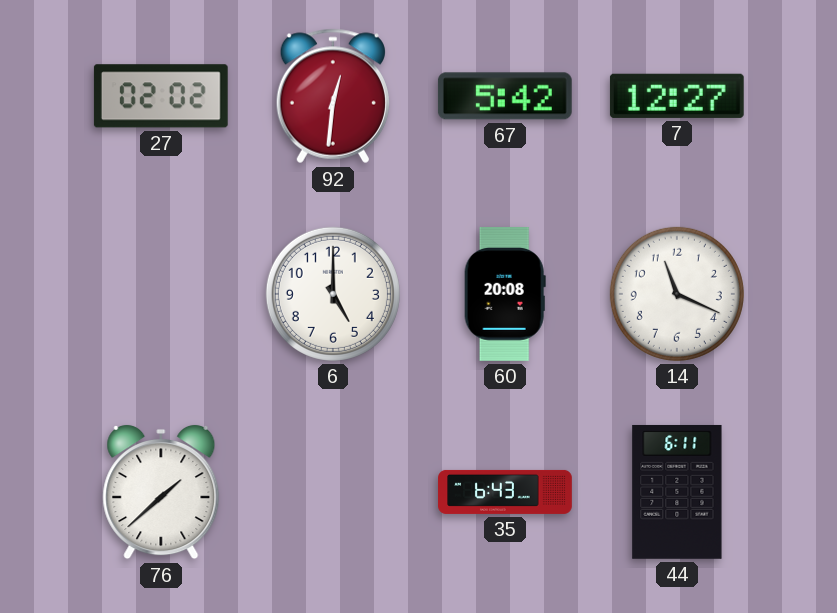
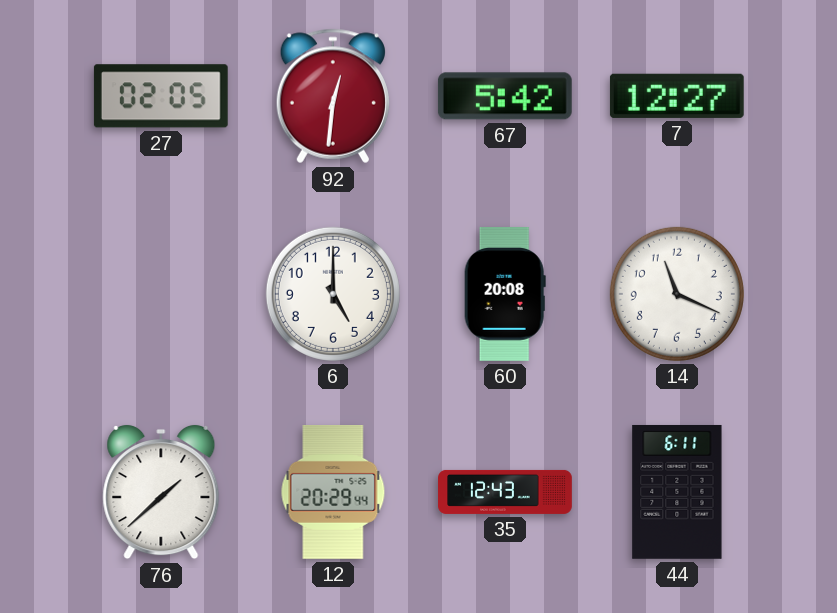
27: 02:02 -> 02:05
12: none -> 20:29
35: 6:43 -> 12:43
